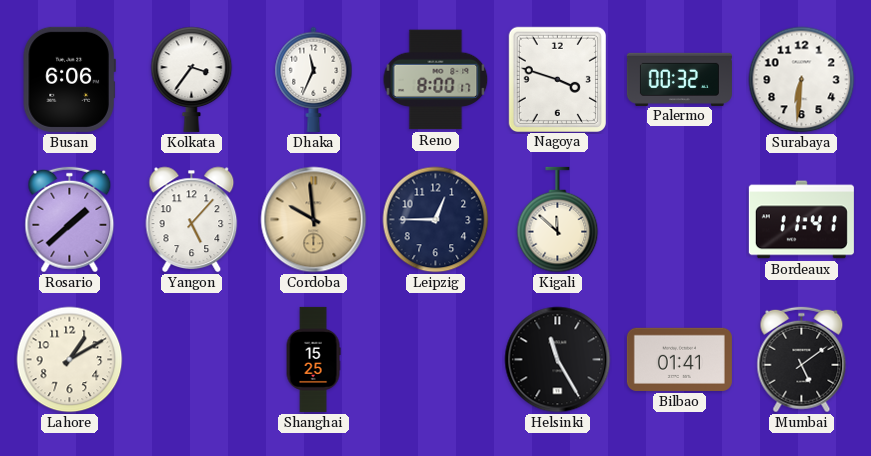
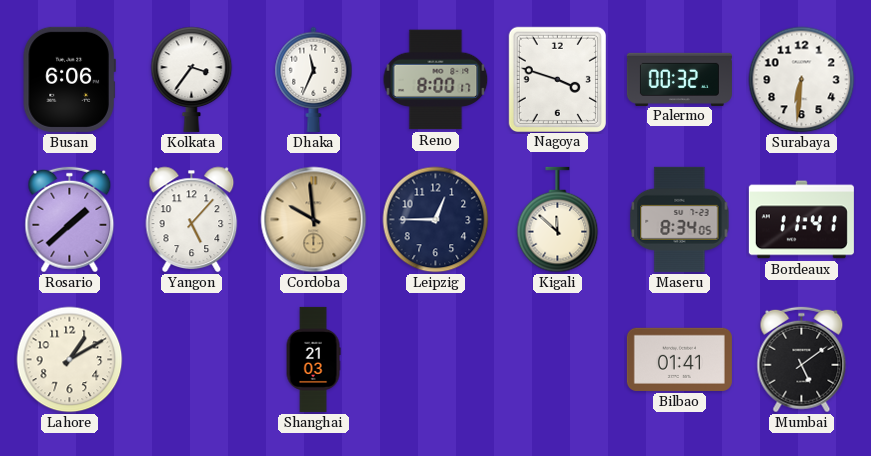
Maseru: none -> 8:34
Shanghai: 15:25 -> 21:03
Helsinki: 11:25 -> none
